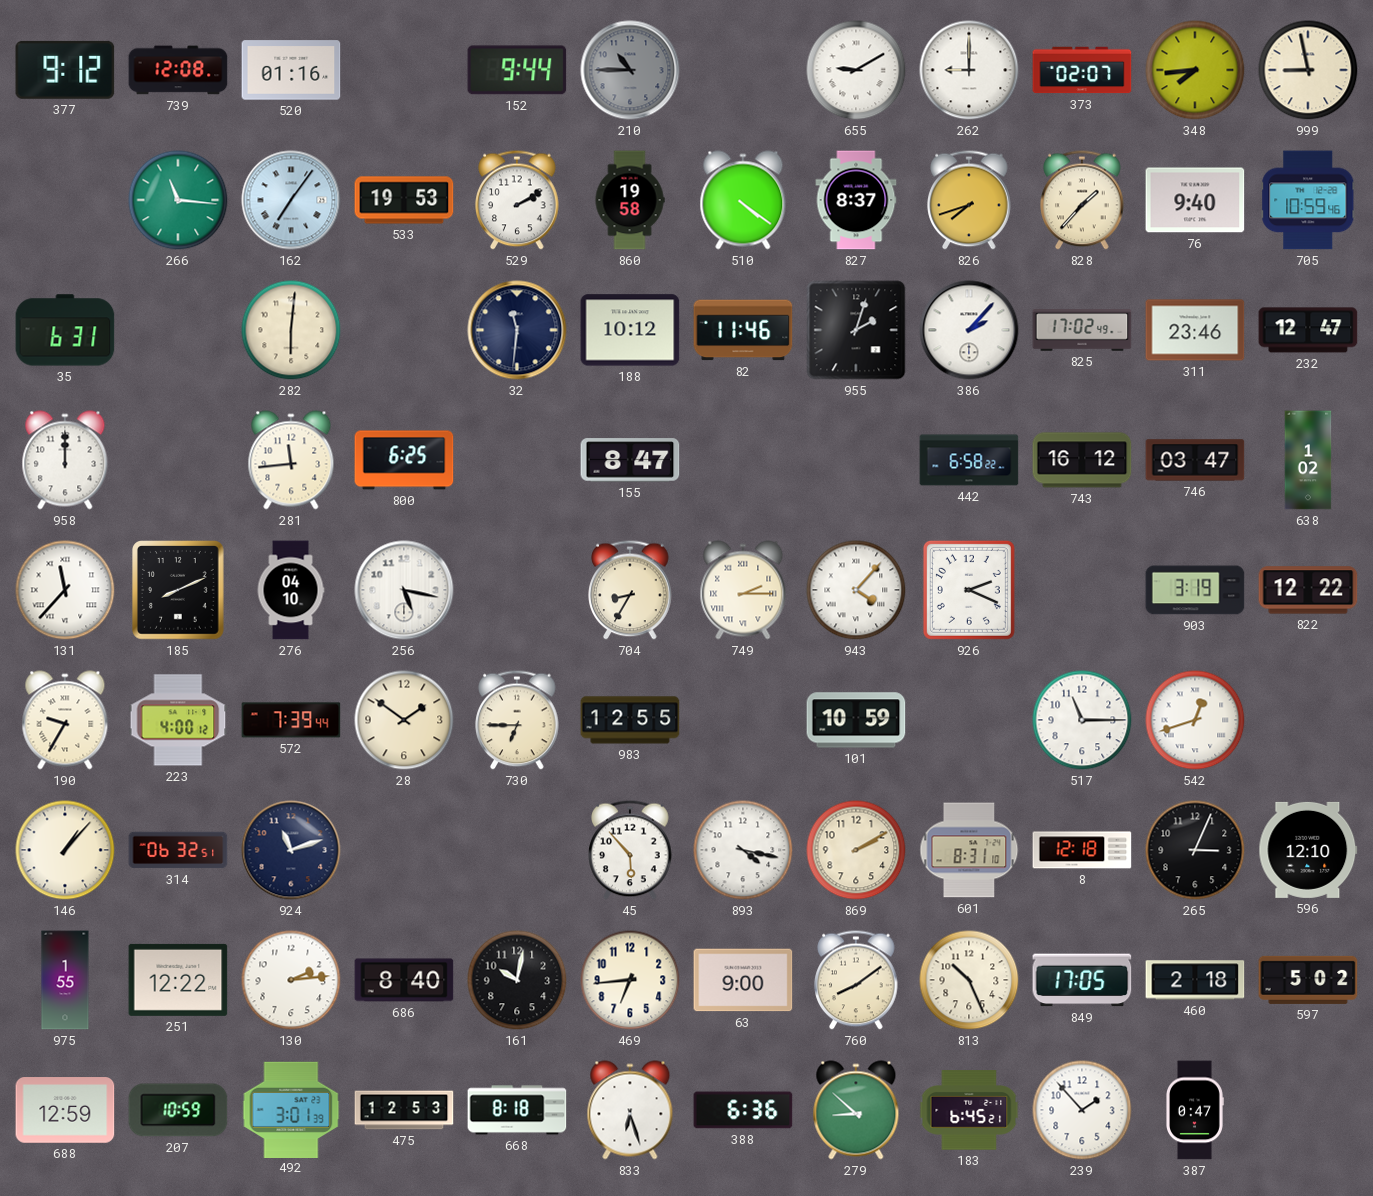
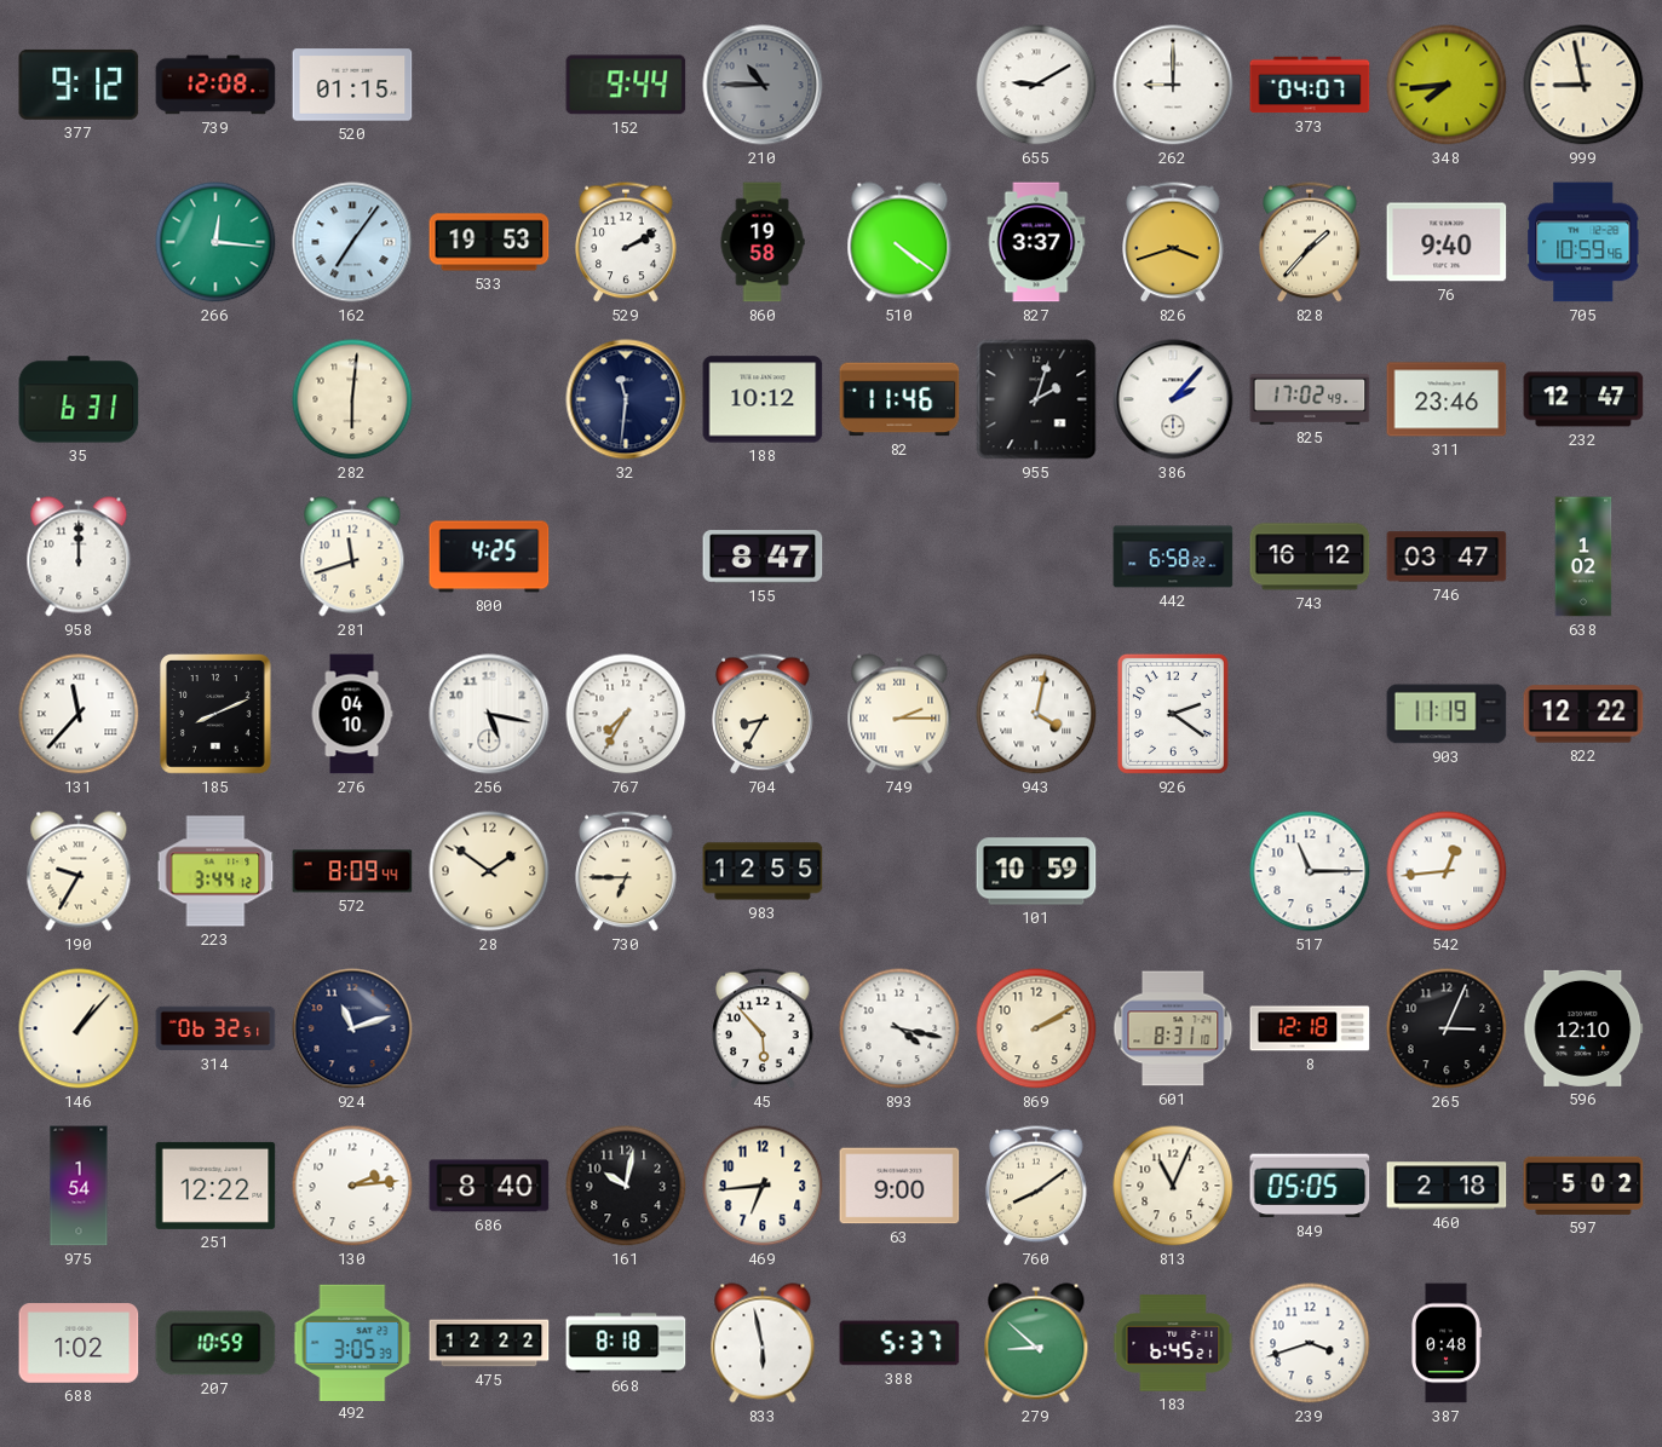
520: 01:16 -> 01:15
373: 02:07 -> 04:07
266: 11:16 -> 12:16
827: 8:37 -> 3:37
826: 7:42 -> 3:42
281: 11:44 -> 11:42
800: 6:25 -> 4:25
767: none -> 7:35
943: 4:07 -> 4:02
926: 2:19 -> 2:21
903: 3:19 -> 11:19
223: 4:00 -> 3:44
572: 7:39 -> 8:09
542: 12:42 -> 12:44
975: 1:55 -> 1:54
813: 10:26 -> 11:04
849: 17:05 -> 05:05
688: 12:59 -> 1:02
492: 3:01 -> 3:05
475: 12:53 -> 12:22
833: 6:27 -> 5:58
388: 6:36 -> 5:37
239: 1:53 -> 3:42
387: 0:47 -> 0:48
